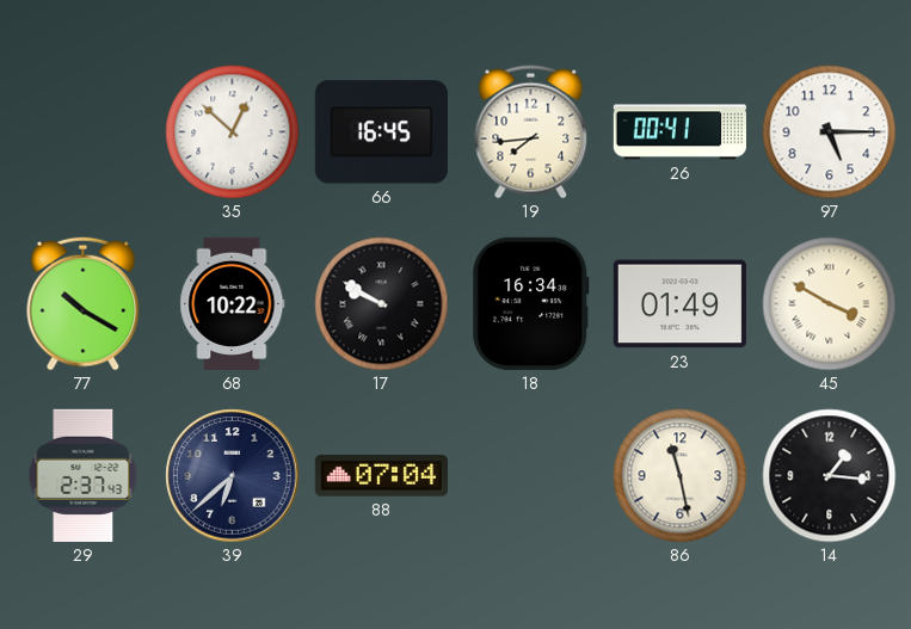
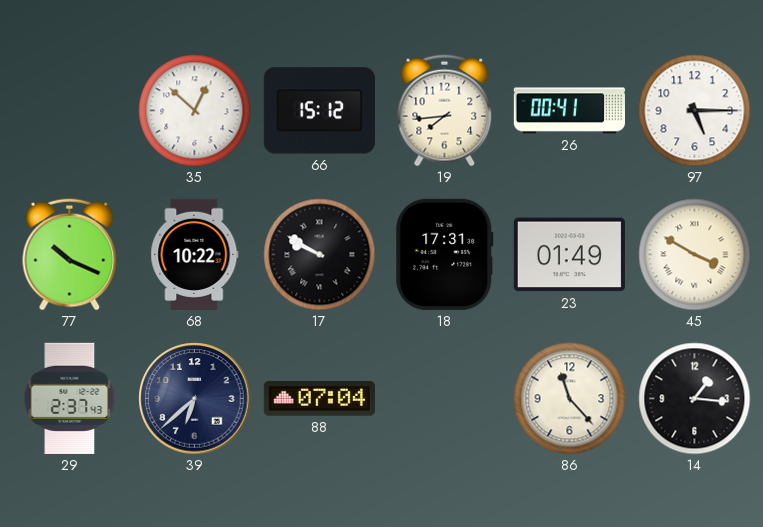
66: 16:45 -> 15:12
77: 10:20 -> 10:19
18: 16:34 -> 17:31
86: 11:28 -> 11:23
